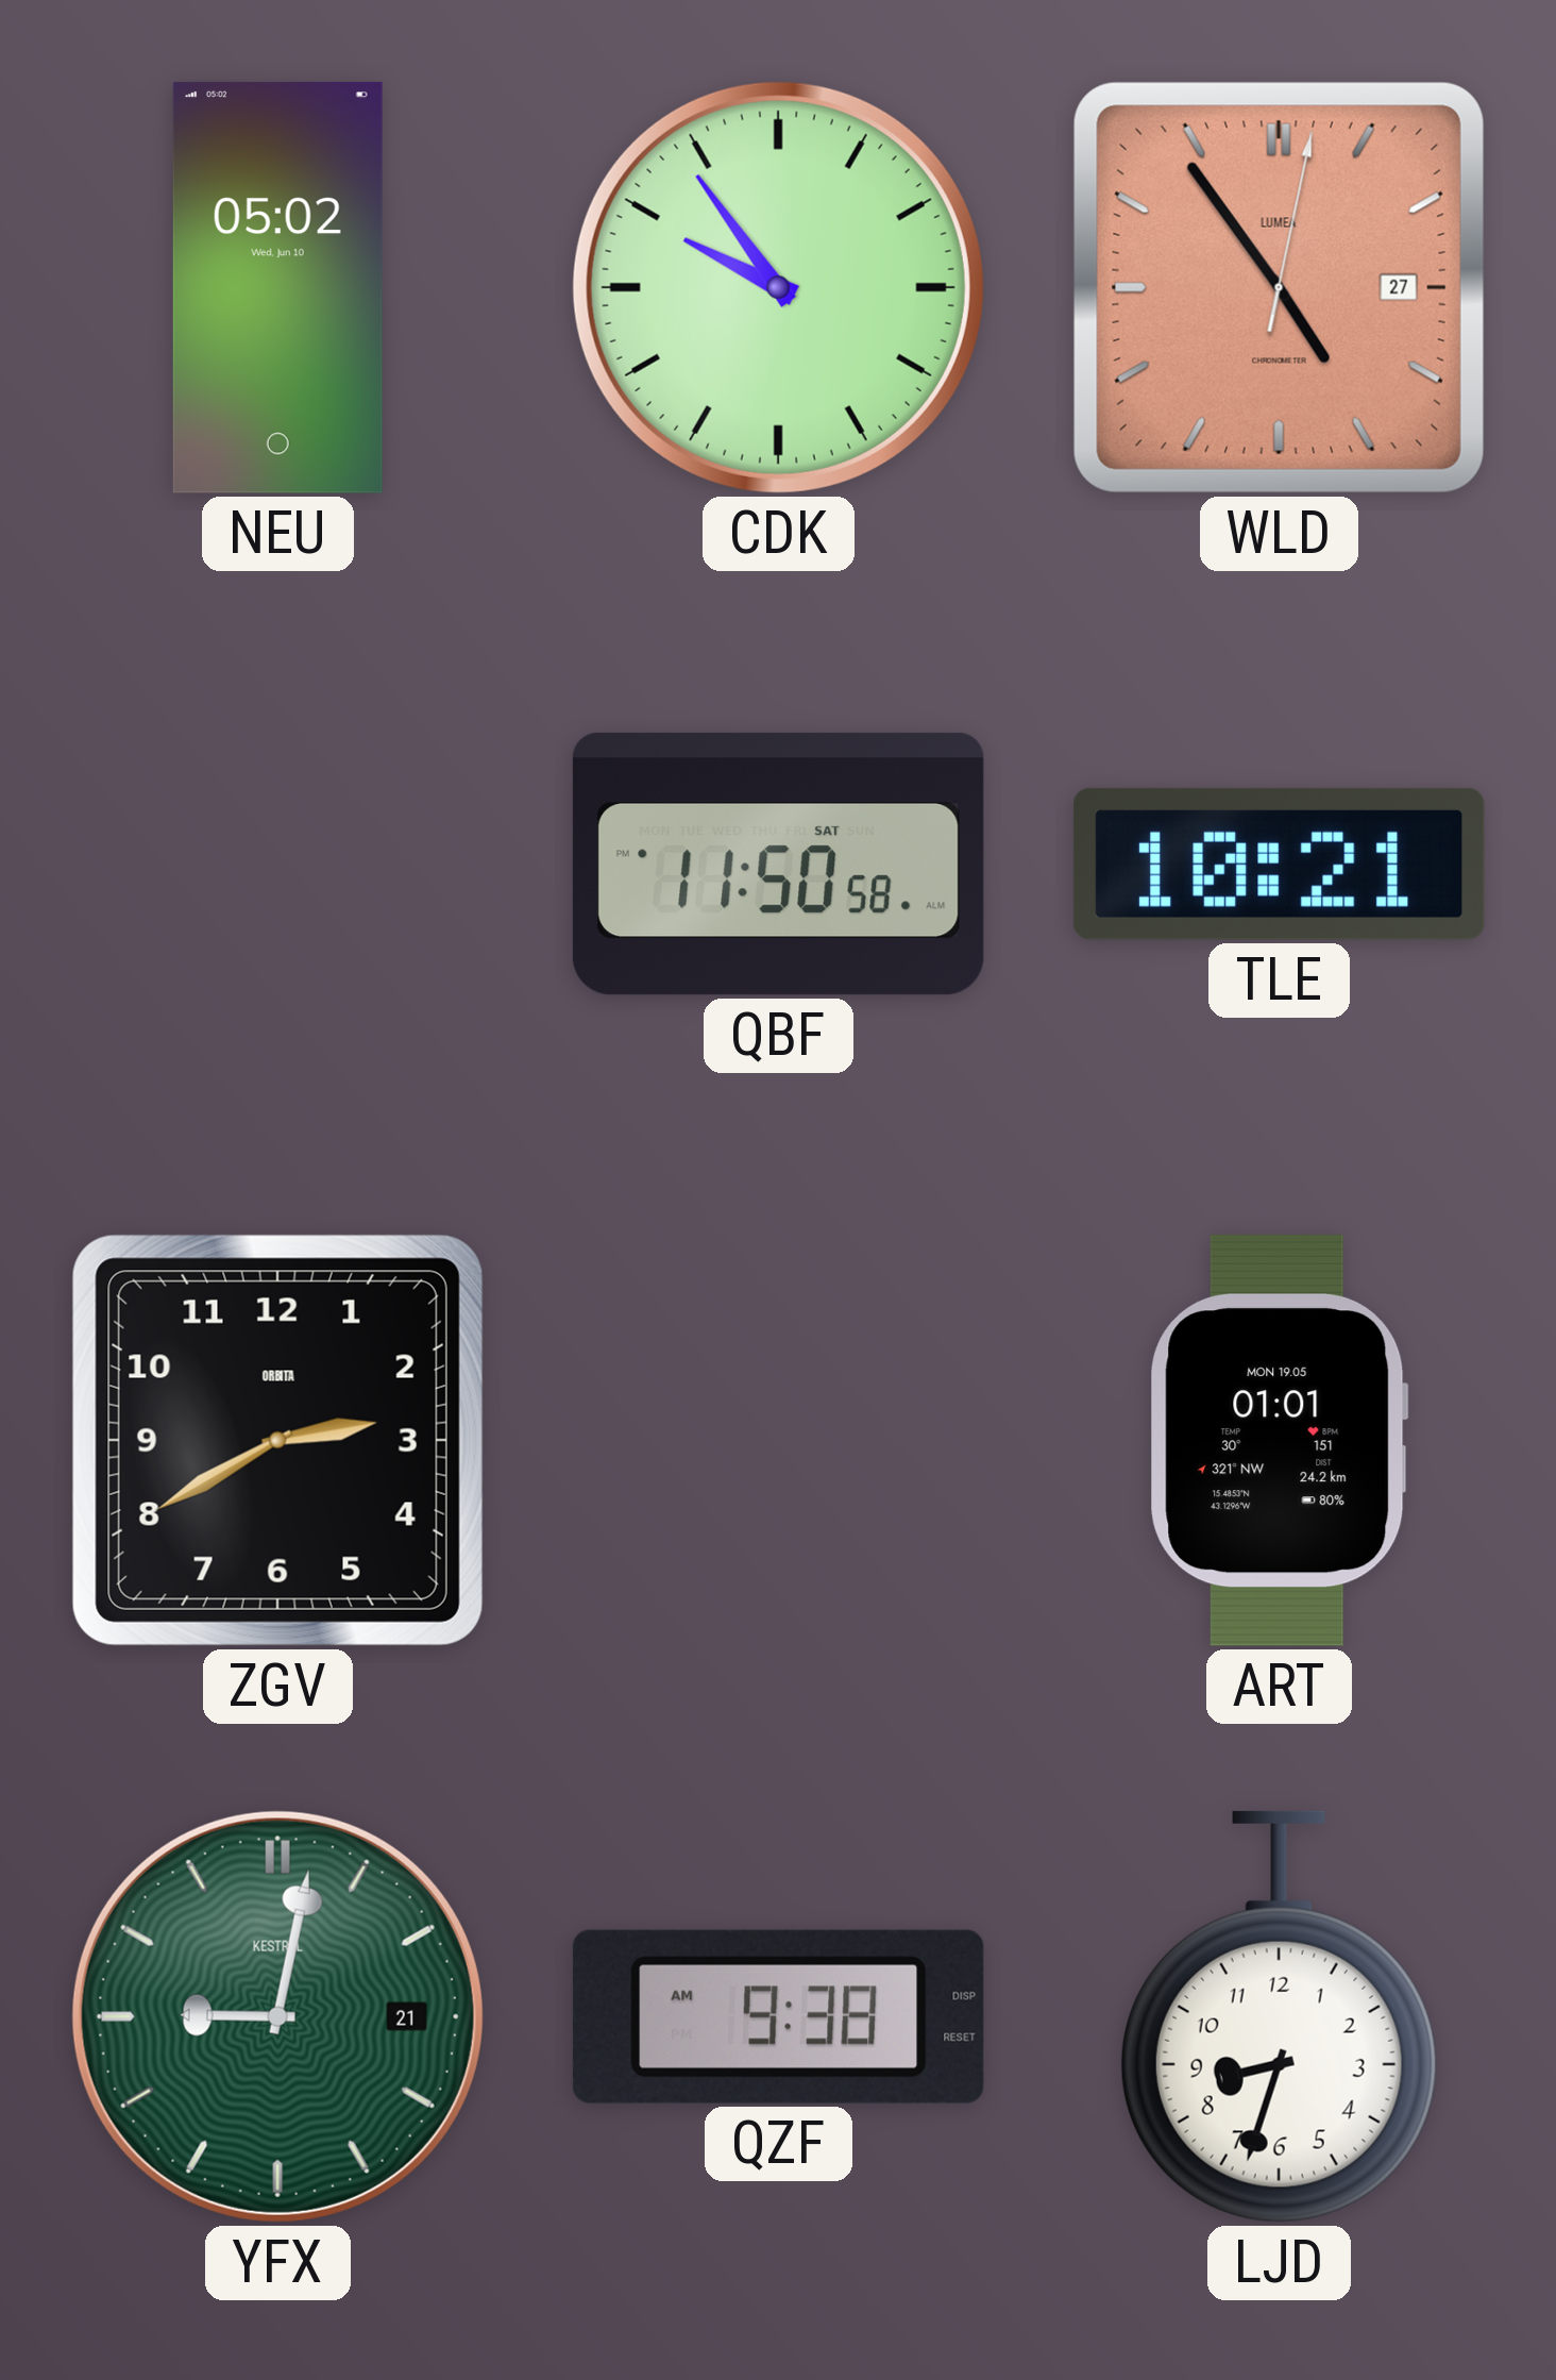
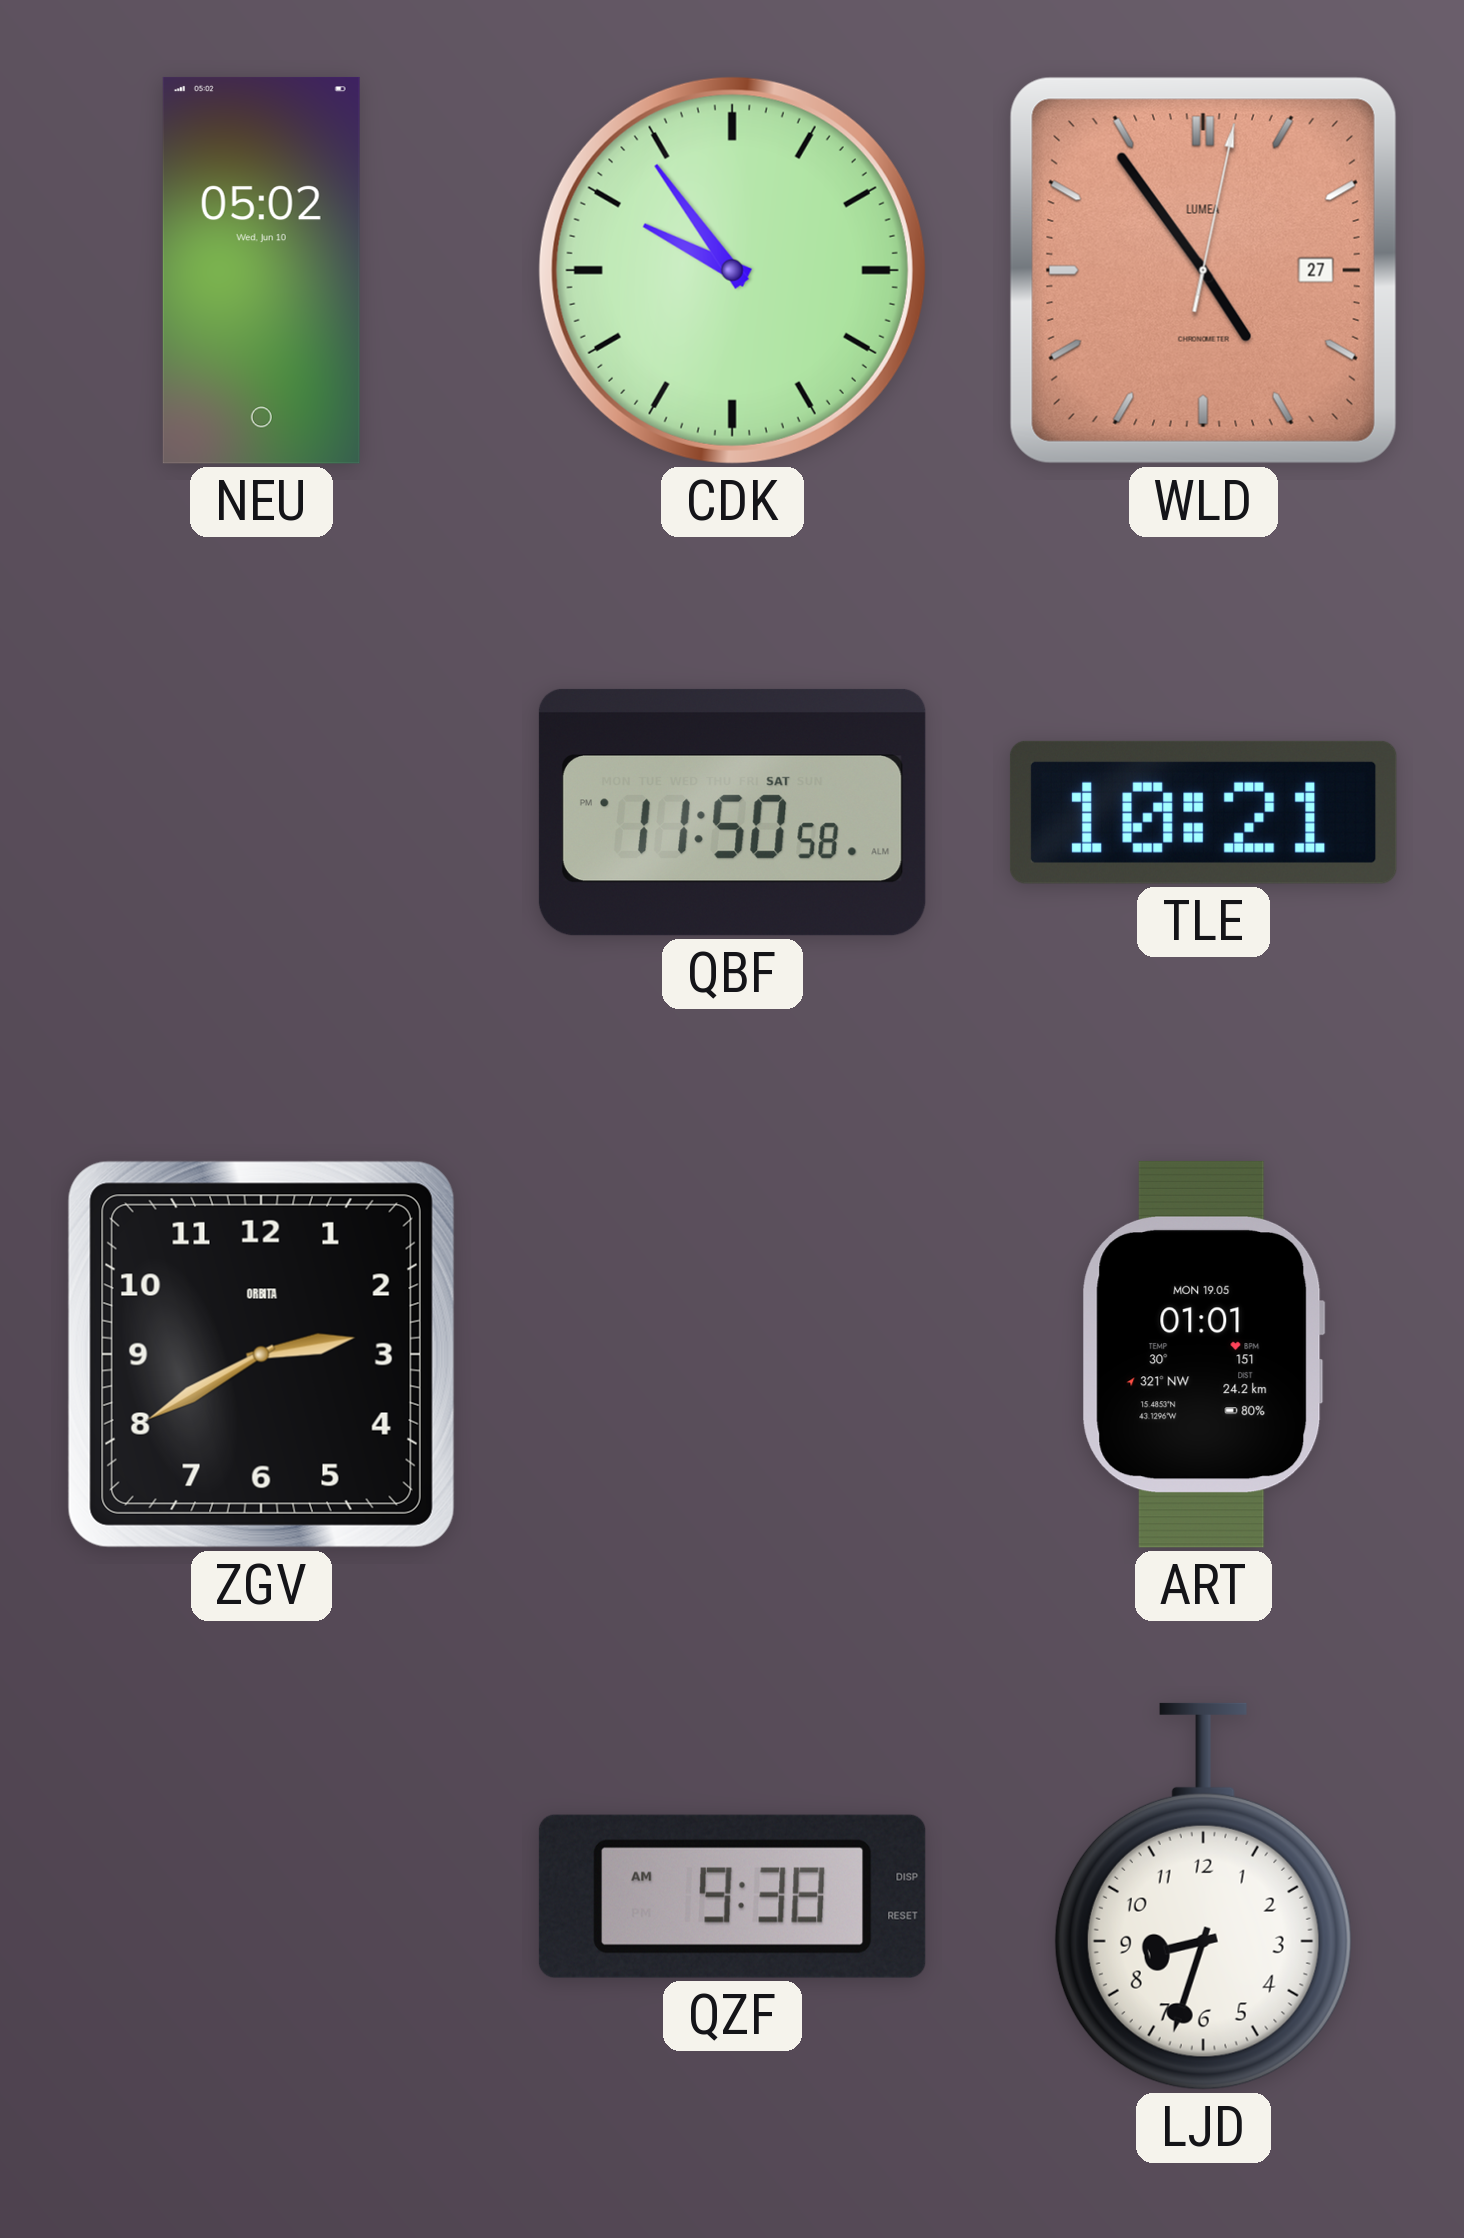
YFX: 9:02 -> none
